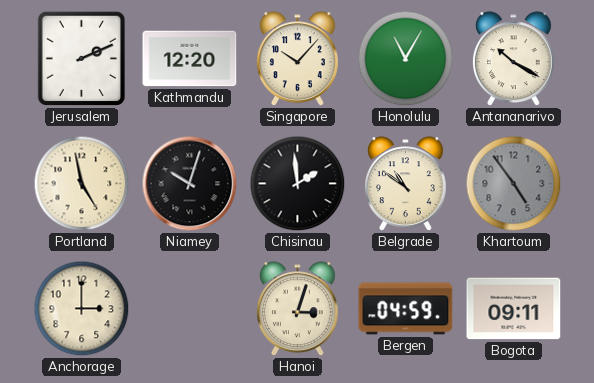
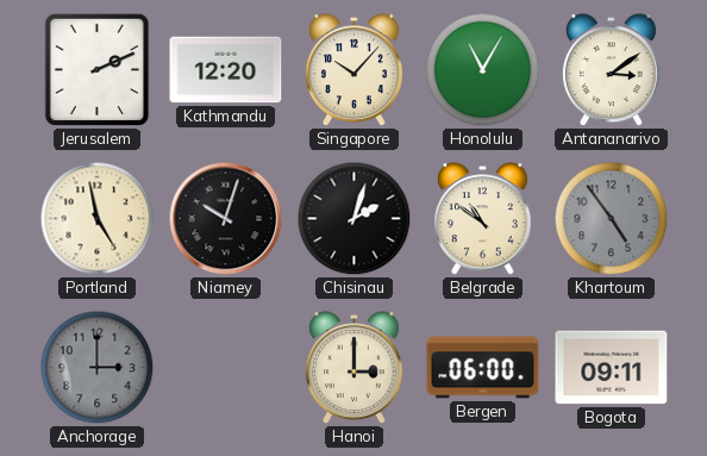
Antananarivo: 10:20 -> 3:09
Chisinau: 1:59 -> 2:03
Anchorage dial: cream -> grey
Hanoi: 3:03 -> 3:00
Bergen: 04:59 -> 06:00
